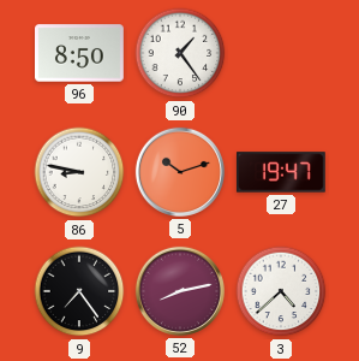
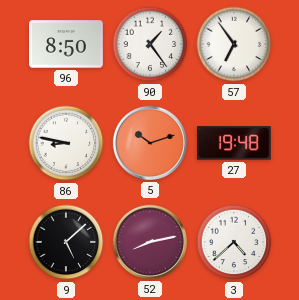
57: none -> 6:54
27: 19:47 -> 19:48
9: 7:24 -> 5:08
